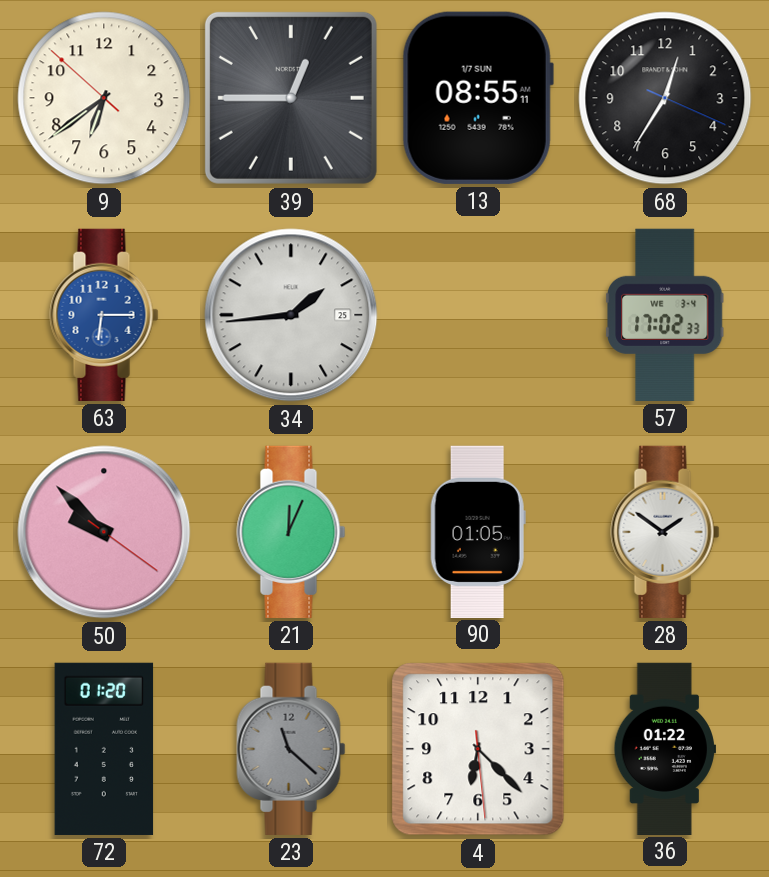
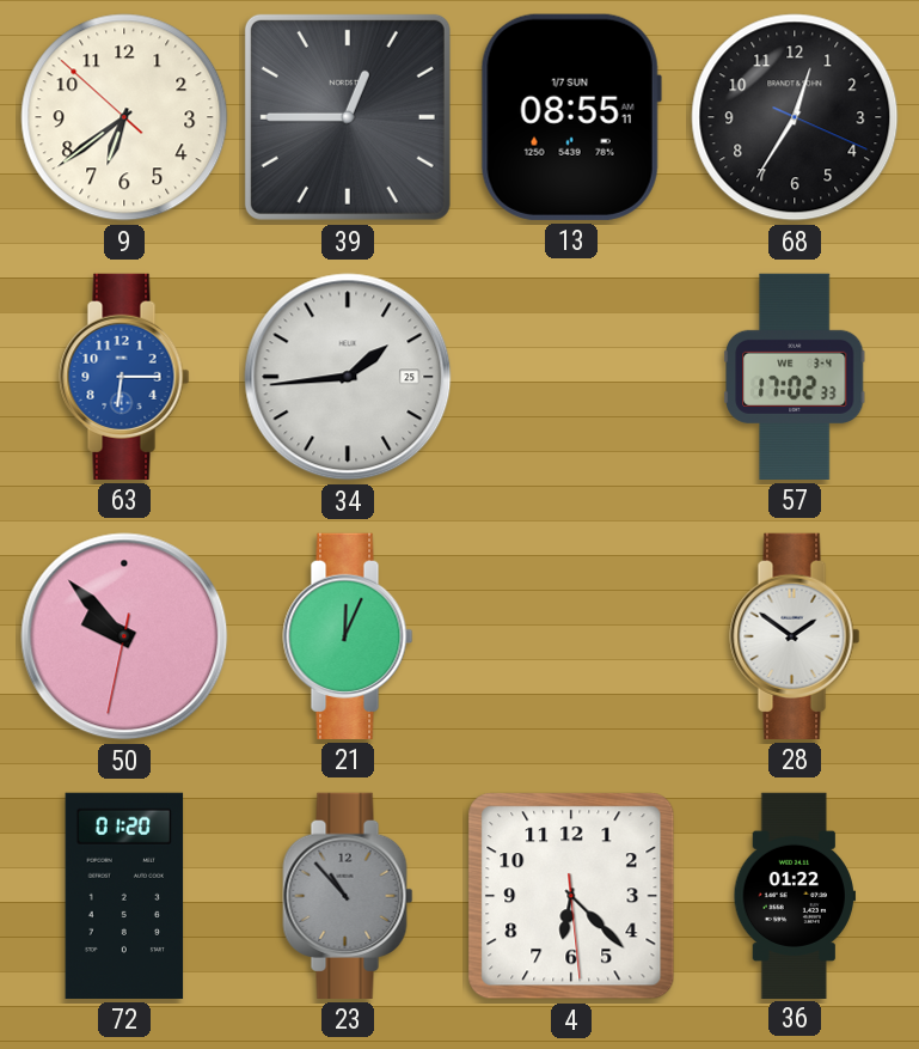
50: 9:52:21 -> 9:52:32
90: 01:05 -> none
23: 11:22 -> 10:53
